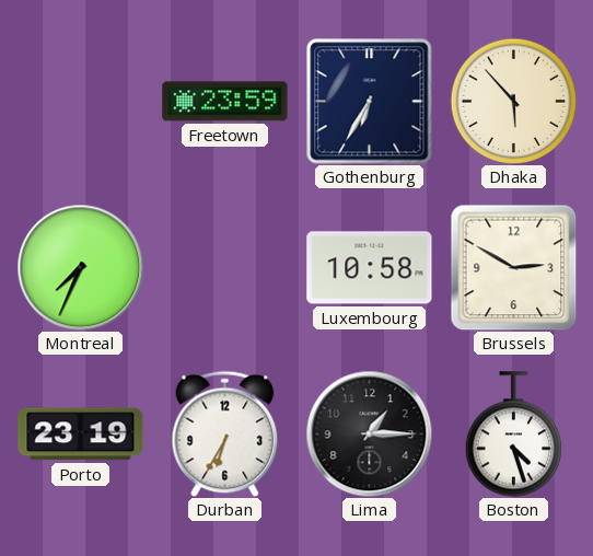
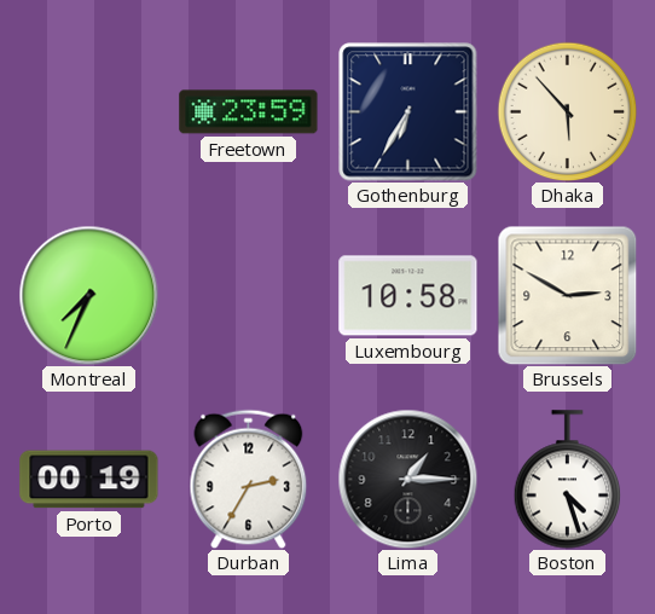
Porto: 23:19 -> 00:19
Durban: 6:35 -> 2:35
